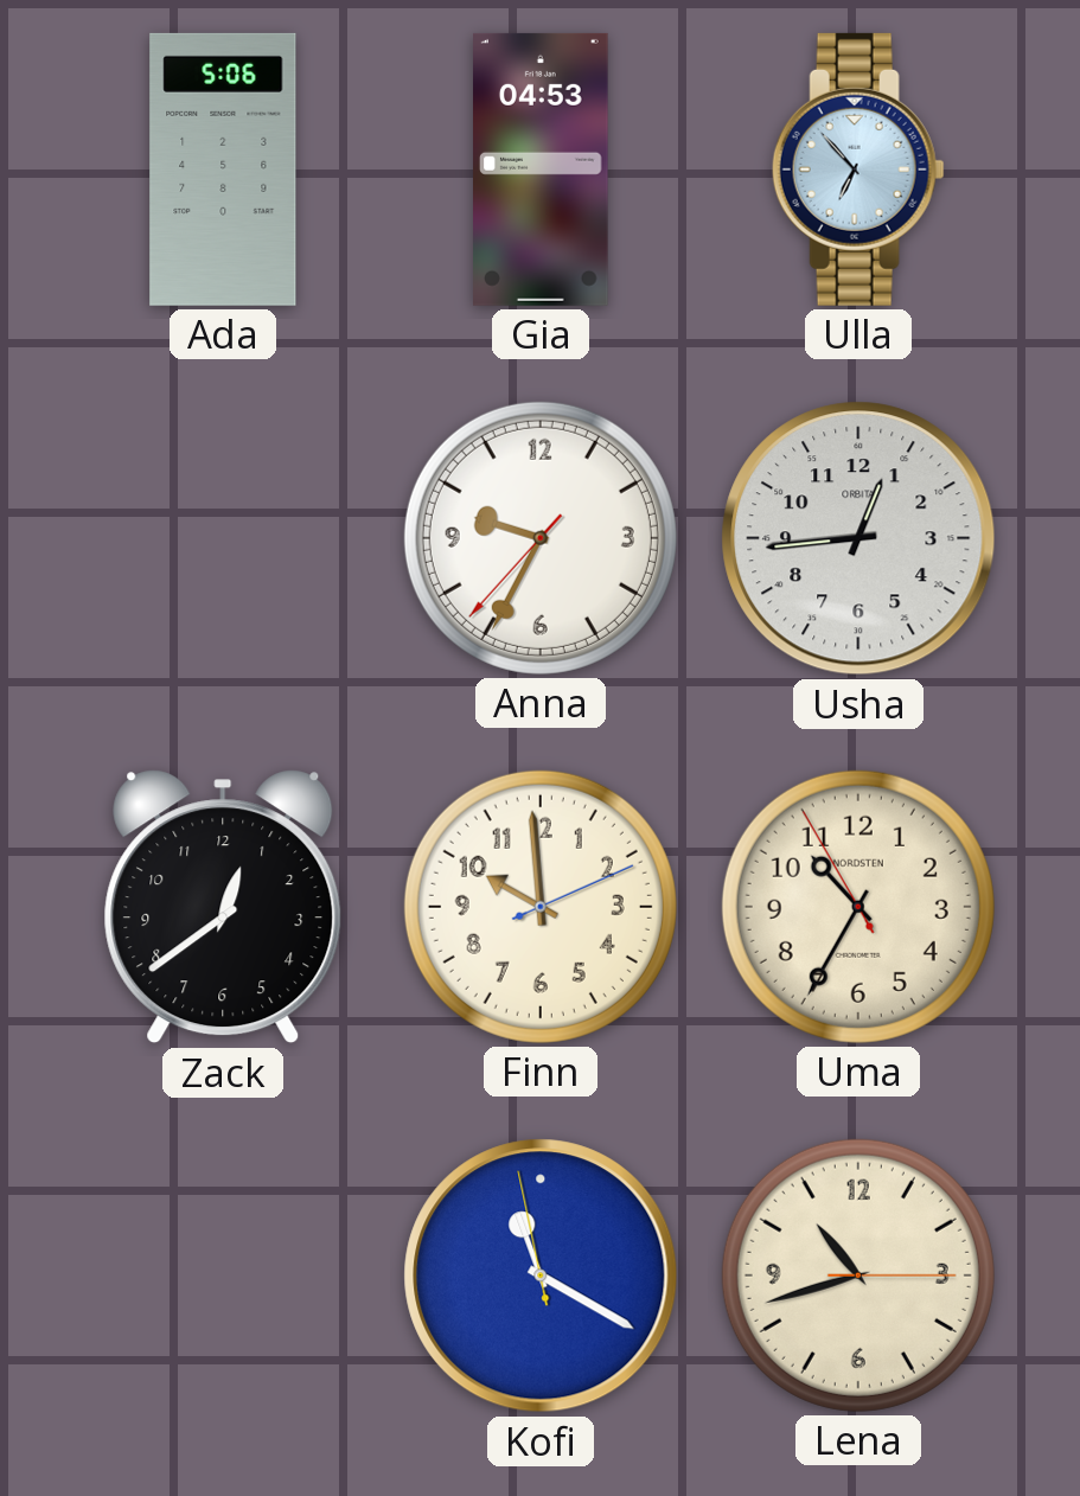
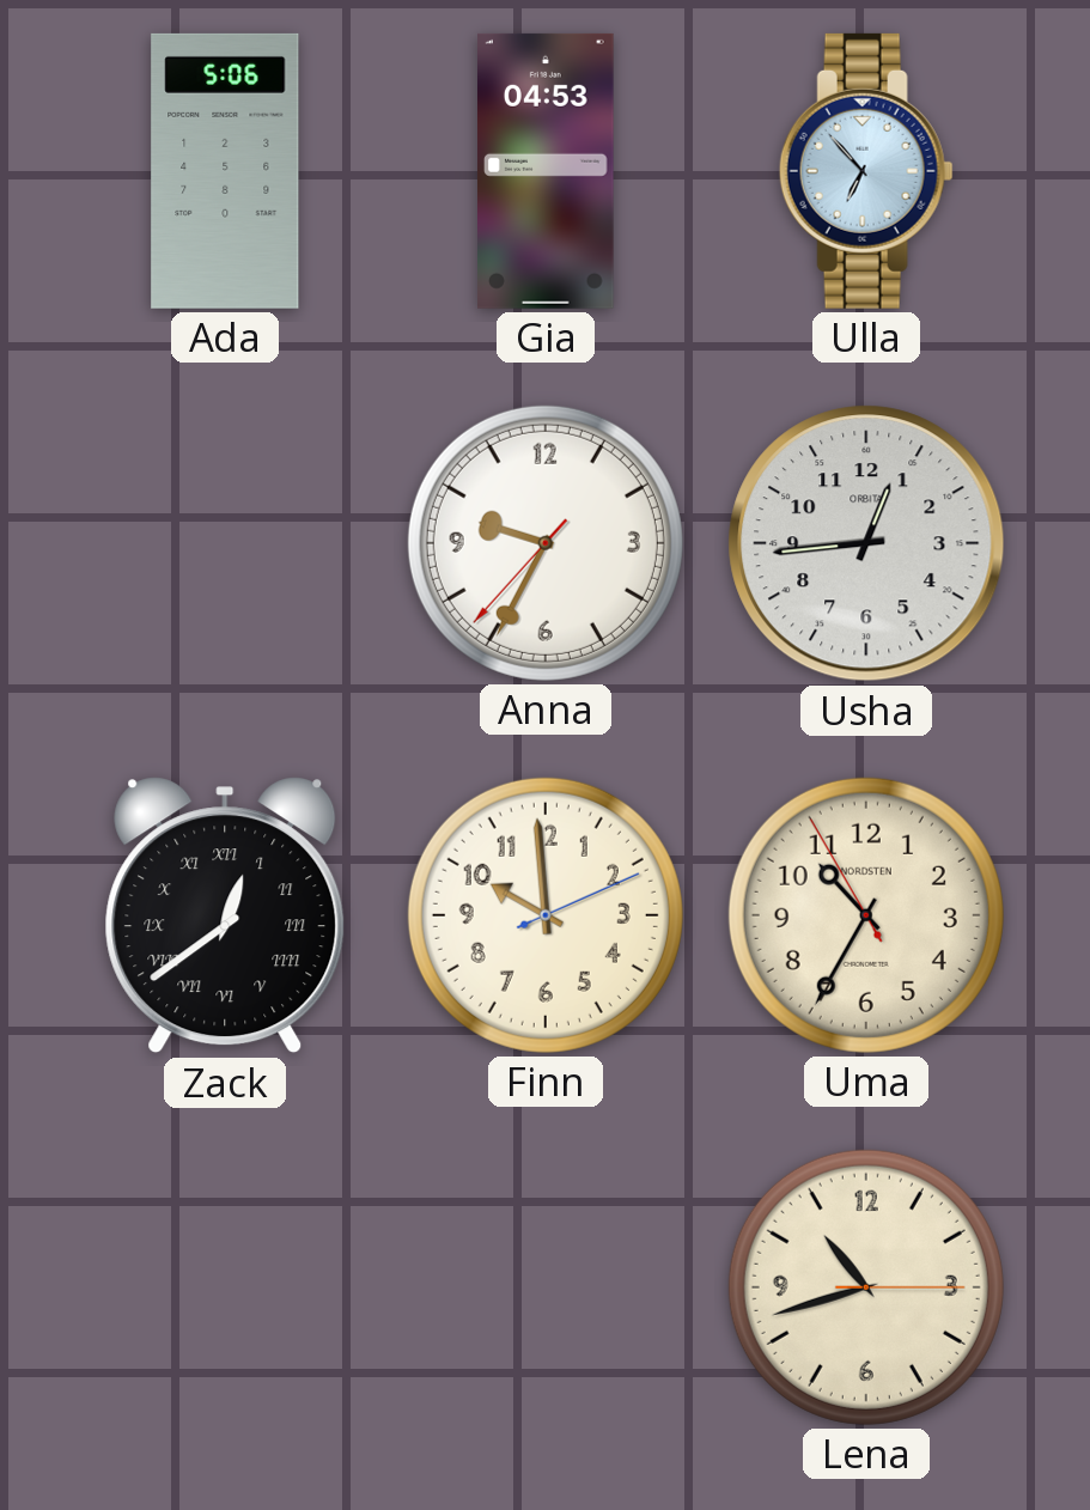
Zack numerals: Arabic -> Roman
Kofi: 11:19 -> none
